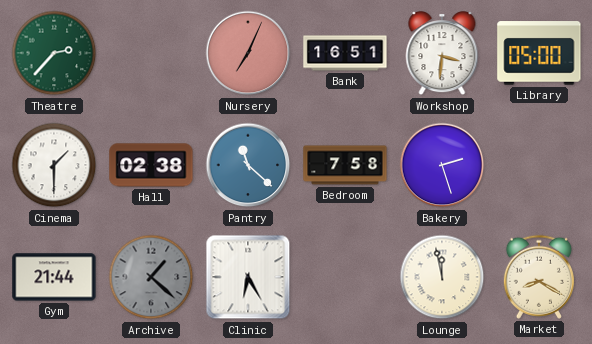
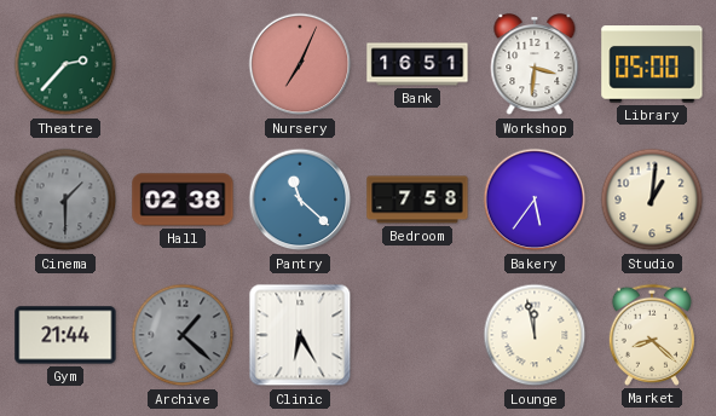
Cinema dial: white -> grey
Bakery: 2:27 -> 5:36
Studio: none -> 1:01
Market: 8:20 -> 8:22
